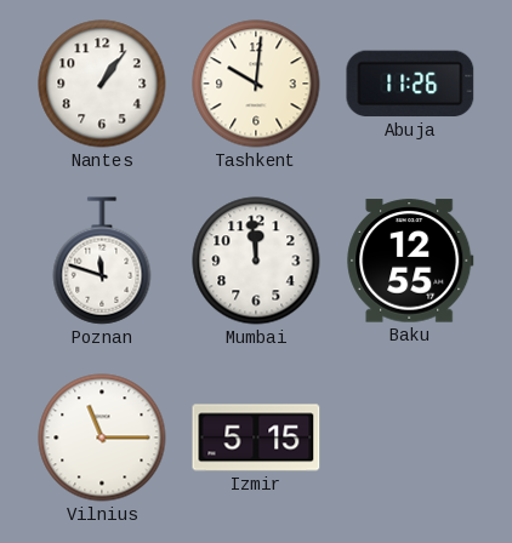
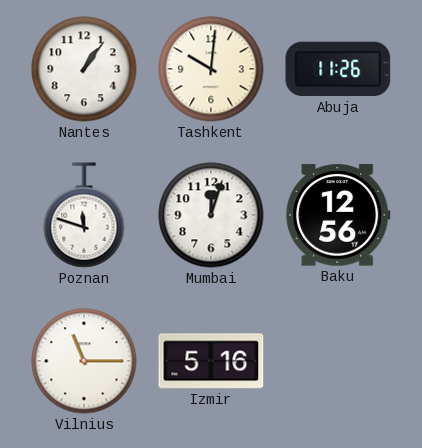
Mumbai: 11:59 -> 12:03
Baku: 12:55 -> 12:56
Izmir: 5:15 -> 5:16
